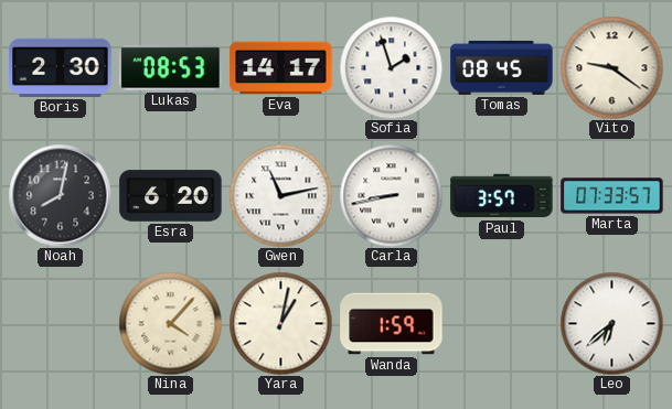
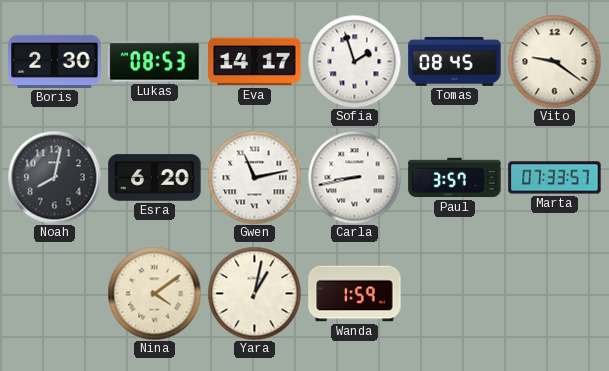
Nina: 4:07 -> 4:09
Leo: 6:38 -> none
